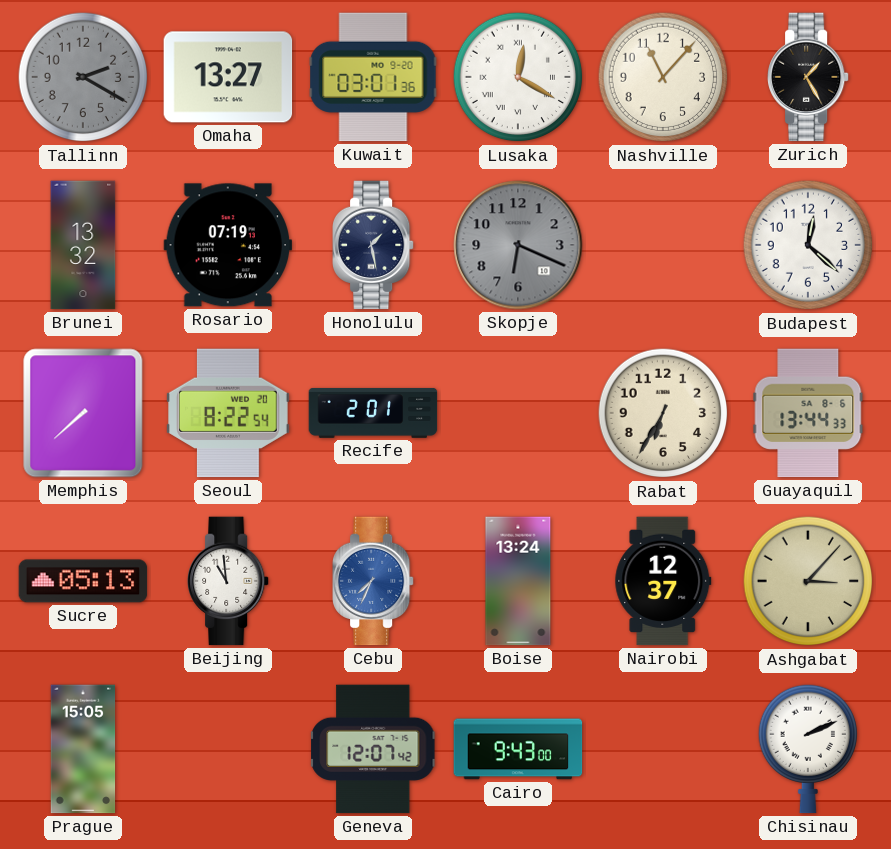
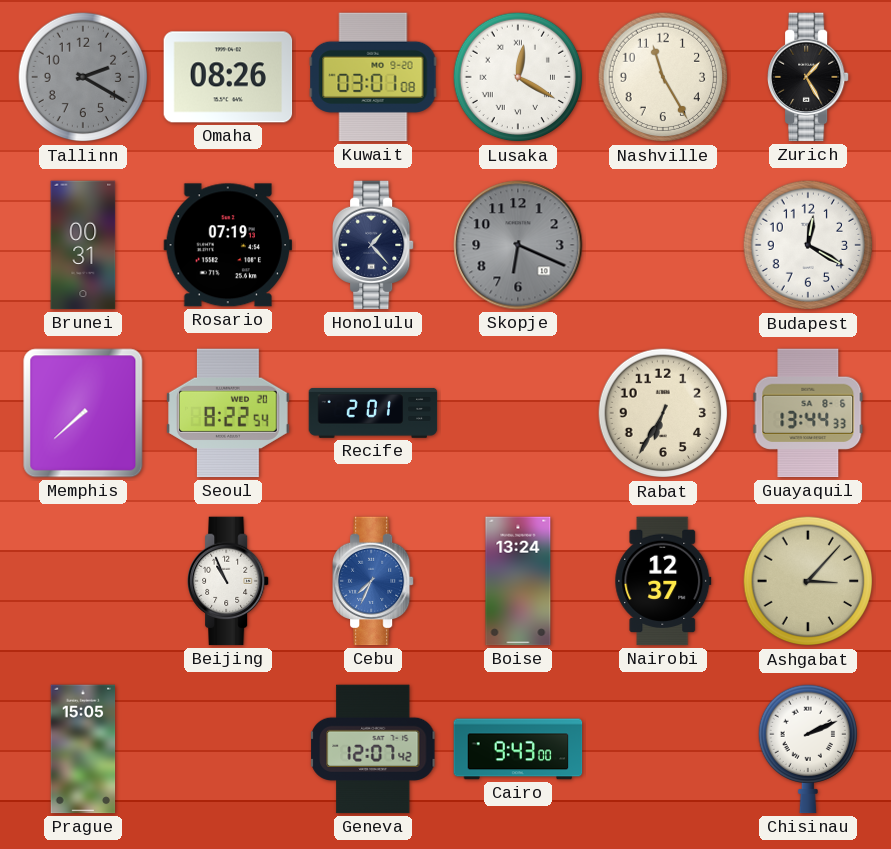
Omaha: 13:27 -> 08:26
Kuwait: 03:01:36 -> 03:01:08
Nashville: 11:07 -> 11:25
Brunei: 13:32 -> 00:31
Honolulu: 1:28 -> 1:23
Budapest: 12:22 -> 12:20
Sucre: 05:13 -> none
Beijing: 10:59 -> 10:56
